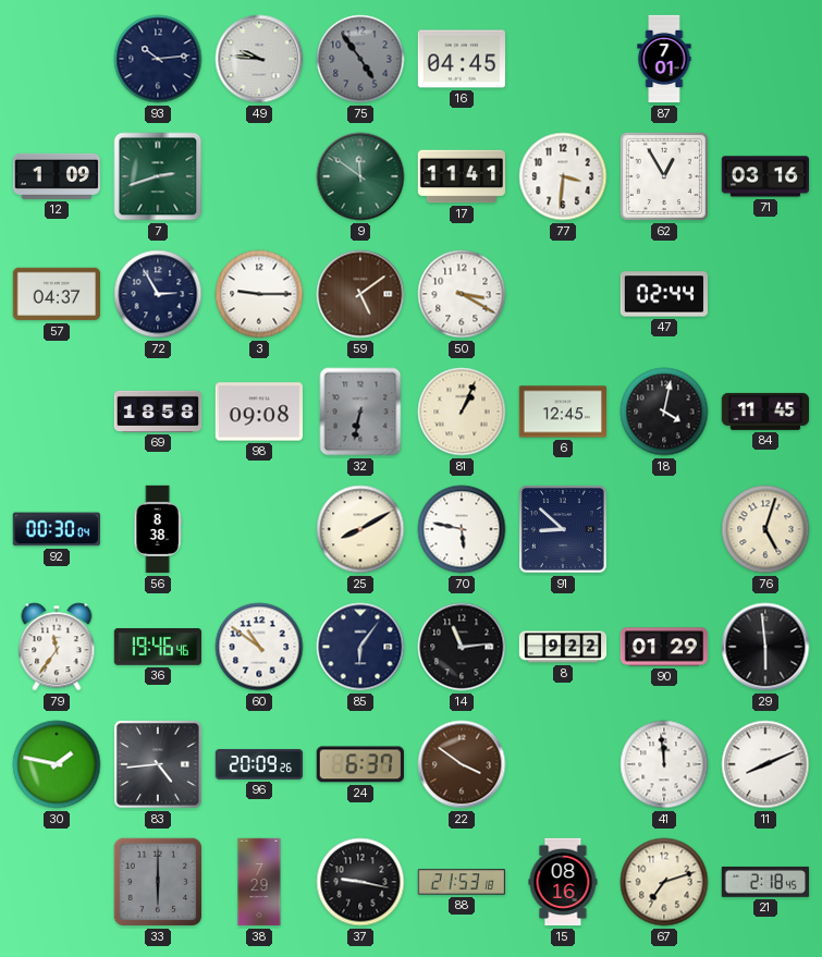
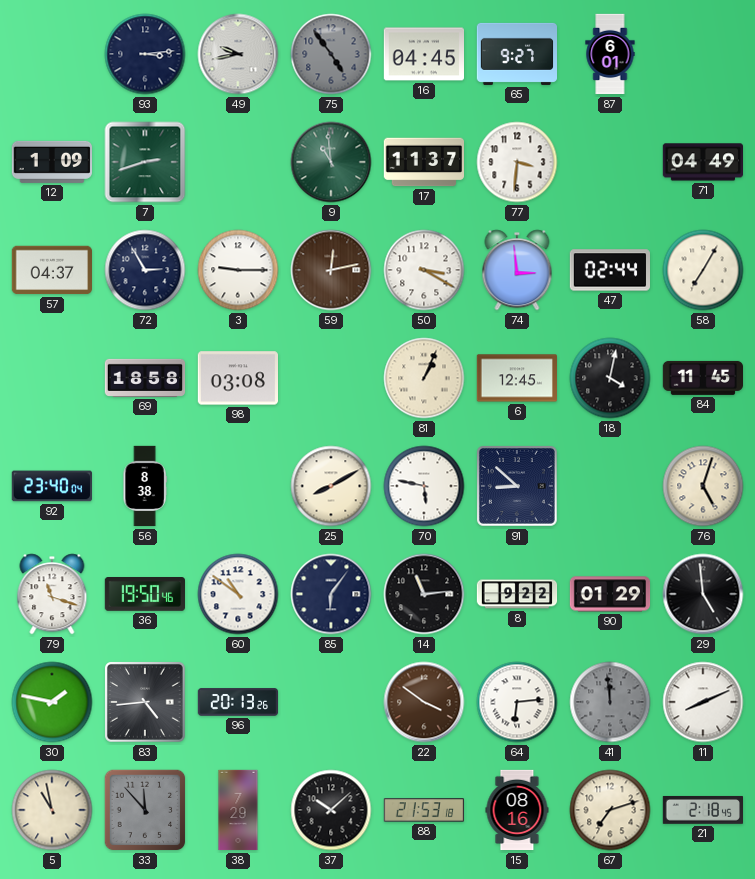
93: 10:14 -> 3:14
49: 9:46 -> 9:43
65: none -> 9:27
87: 7:01 -> 6:01
9: 11:51 -> 10:59
17: 11:41 -> 11:37
62: 12:55 -> none
71: 03:16 -> 04:49
59: 5:09 -> 12:13
74: none -> 2:59
58: none -> 7:05
98: 09:08 -> 03:08
32: 6:32 -> none
92: 00:30 -> 23:40
79: 11:36 -> 11:18
36: 19:46 -> 19:50
29: 5:59 -> 4:59
96: 20:09 -> 20:13
24: 6:37 -> none
64: none -> 6:14
41 dial: white -> grey
5: none -> 10:58
33: 6:00 -> 11:53
37: 9:17 -> 10:08
